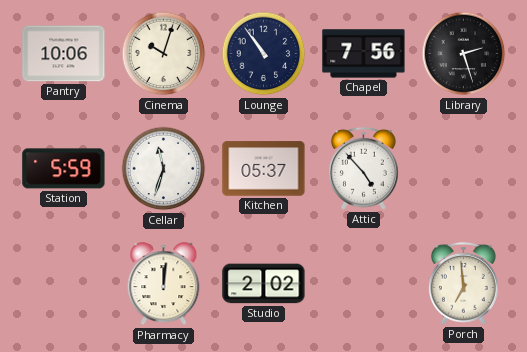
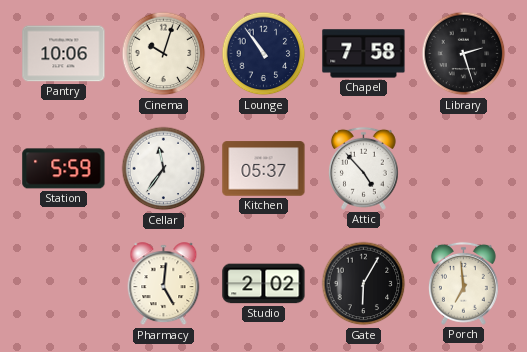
Chapel: 7:56 -> 7:58
Cellar: 11:33 -> 11:36
Pharmacy: 12:01 -> 5:01
Gate: none -> 6:05
